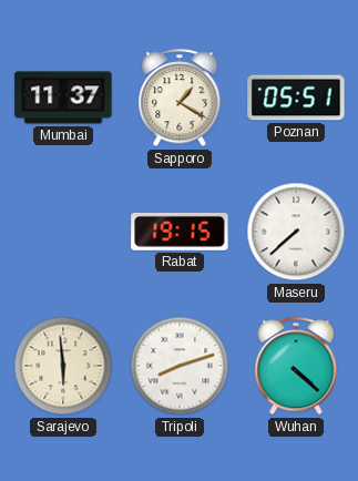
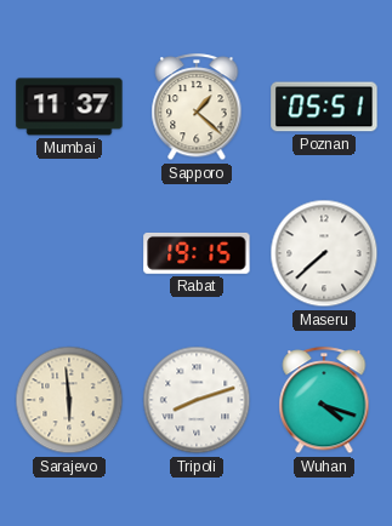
Sapporo: 1:20 -> 1:22
Wuhan: 4:22 -> 4:18
